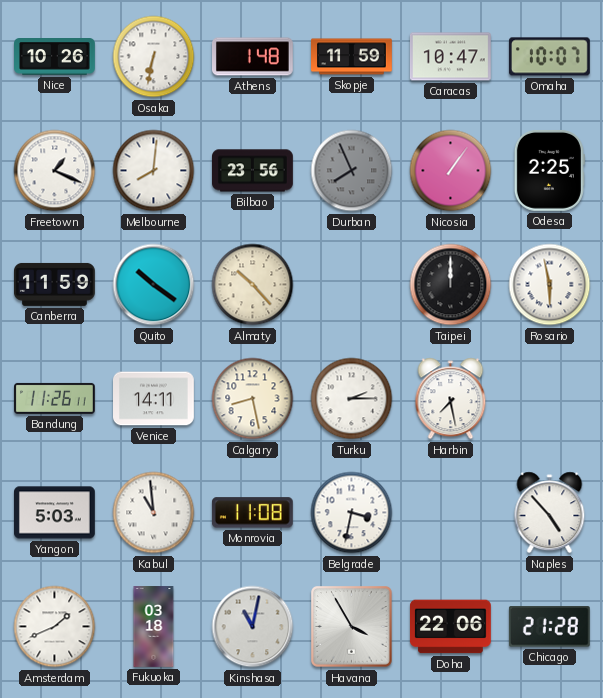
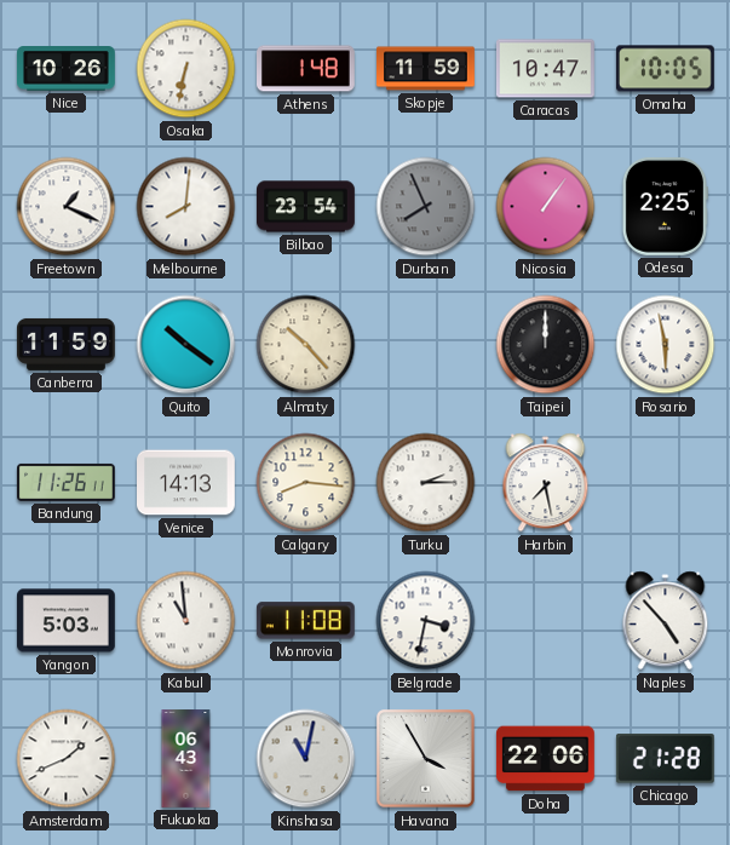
Omaha: 10:07 -> 10:05
Bilbao: 23:56 -> 23:54
Venice: 14:11 -> 14:13
Calgary: 8:28 -> 8:16
Fukuoka: 03:18 -> 06:43
